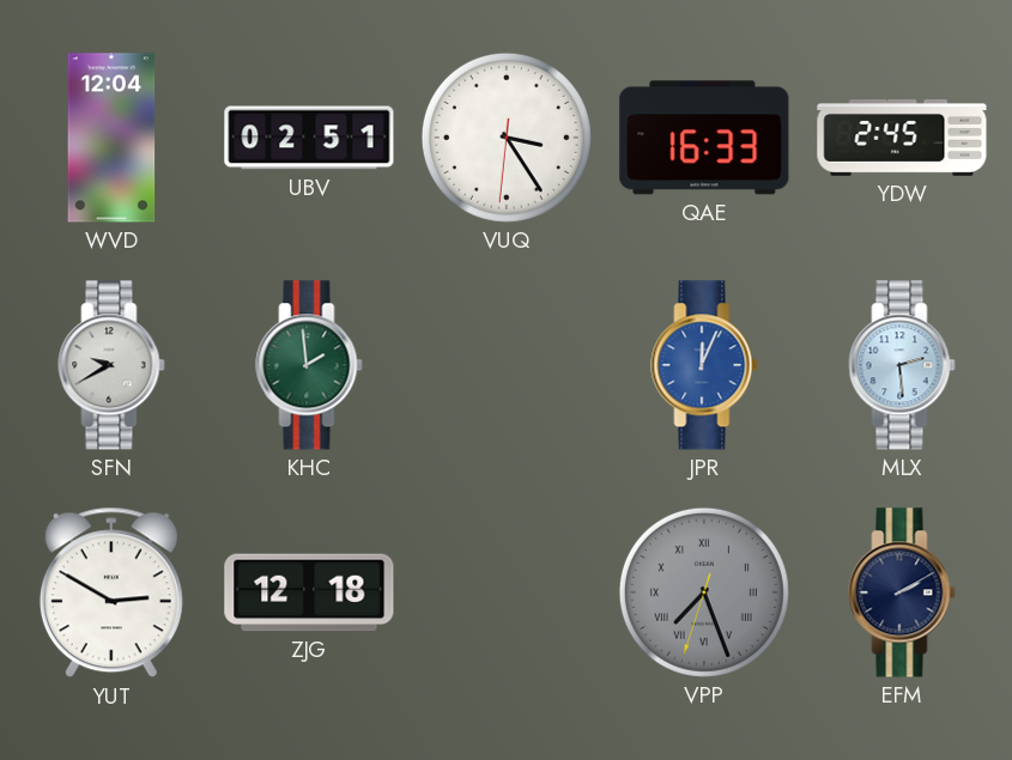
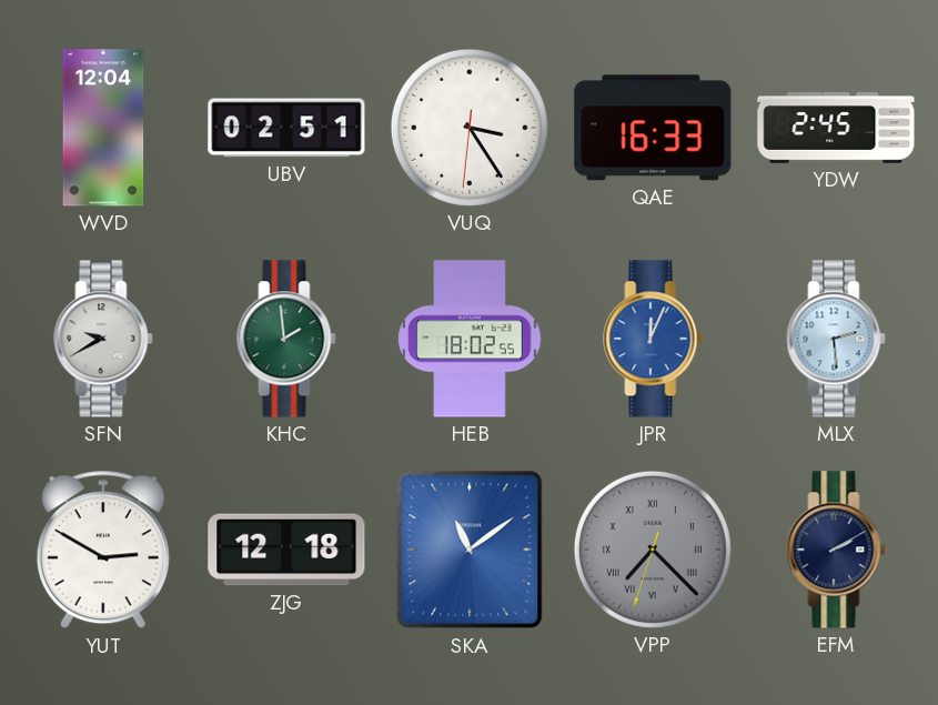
HEB: none -> 18:02
SKA: none -> 11:09
VPP: 7:26 -> 7:22
